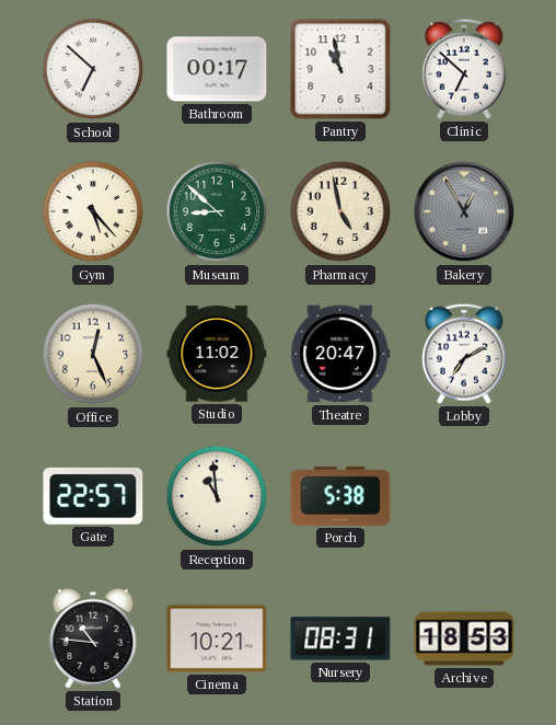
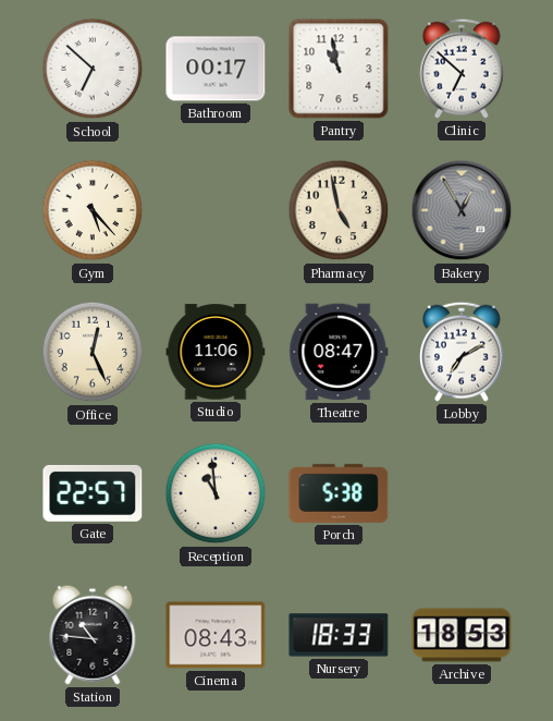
Museum: 8:52 -> none
Studio: 11:02 -> 11:06
Theatre: 20:47 -> 08:47
Cinema: 10:21 -> 08:43
Nursery: 08:31 -> 18:33
